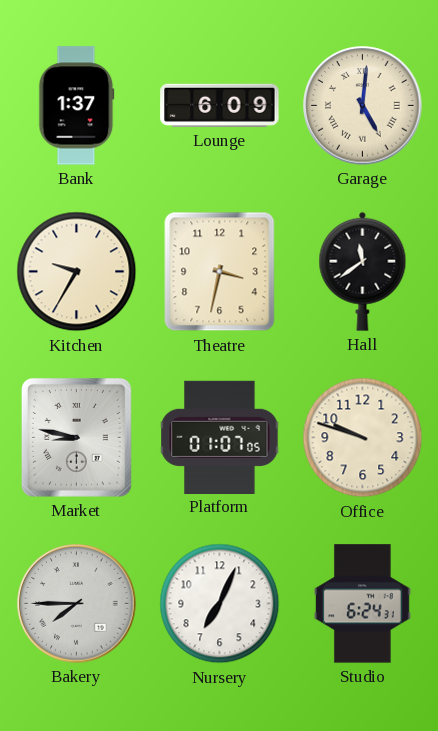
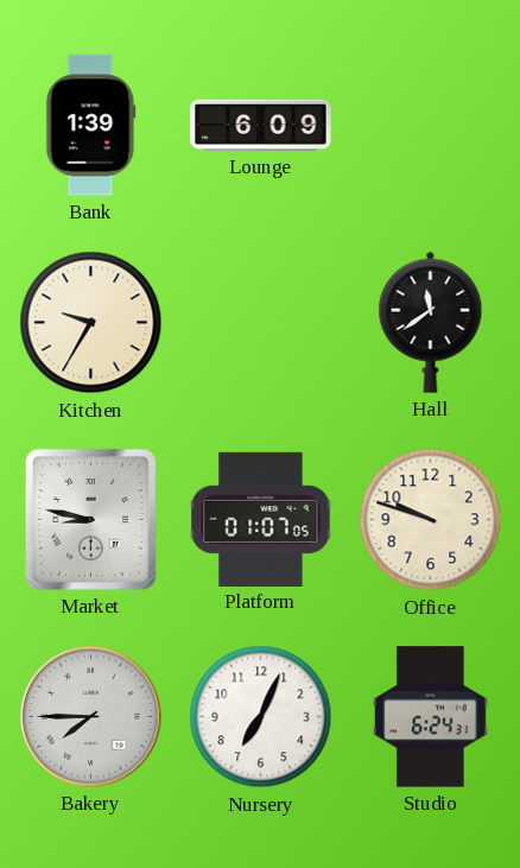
Bank: 1:37 -> 1:39
Garage: 5:01 -> none
Theatre: 3:32 -> none
